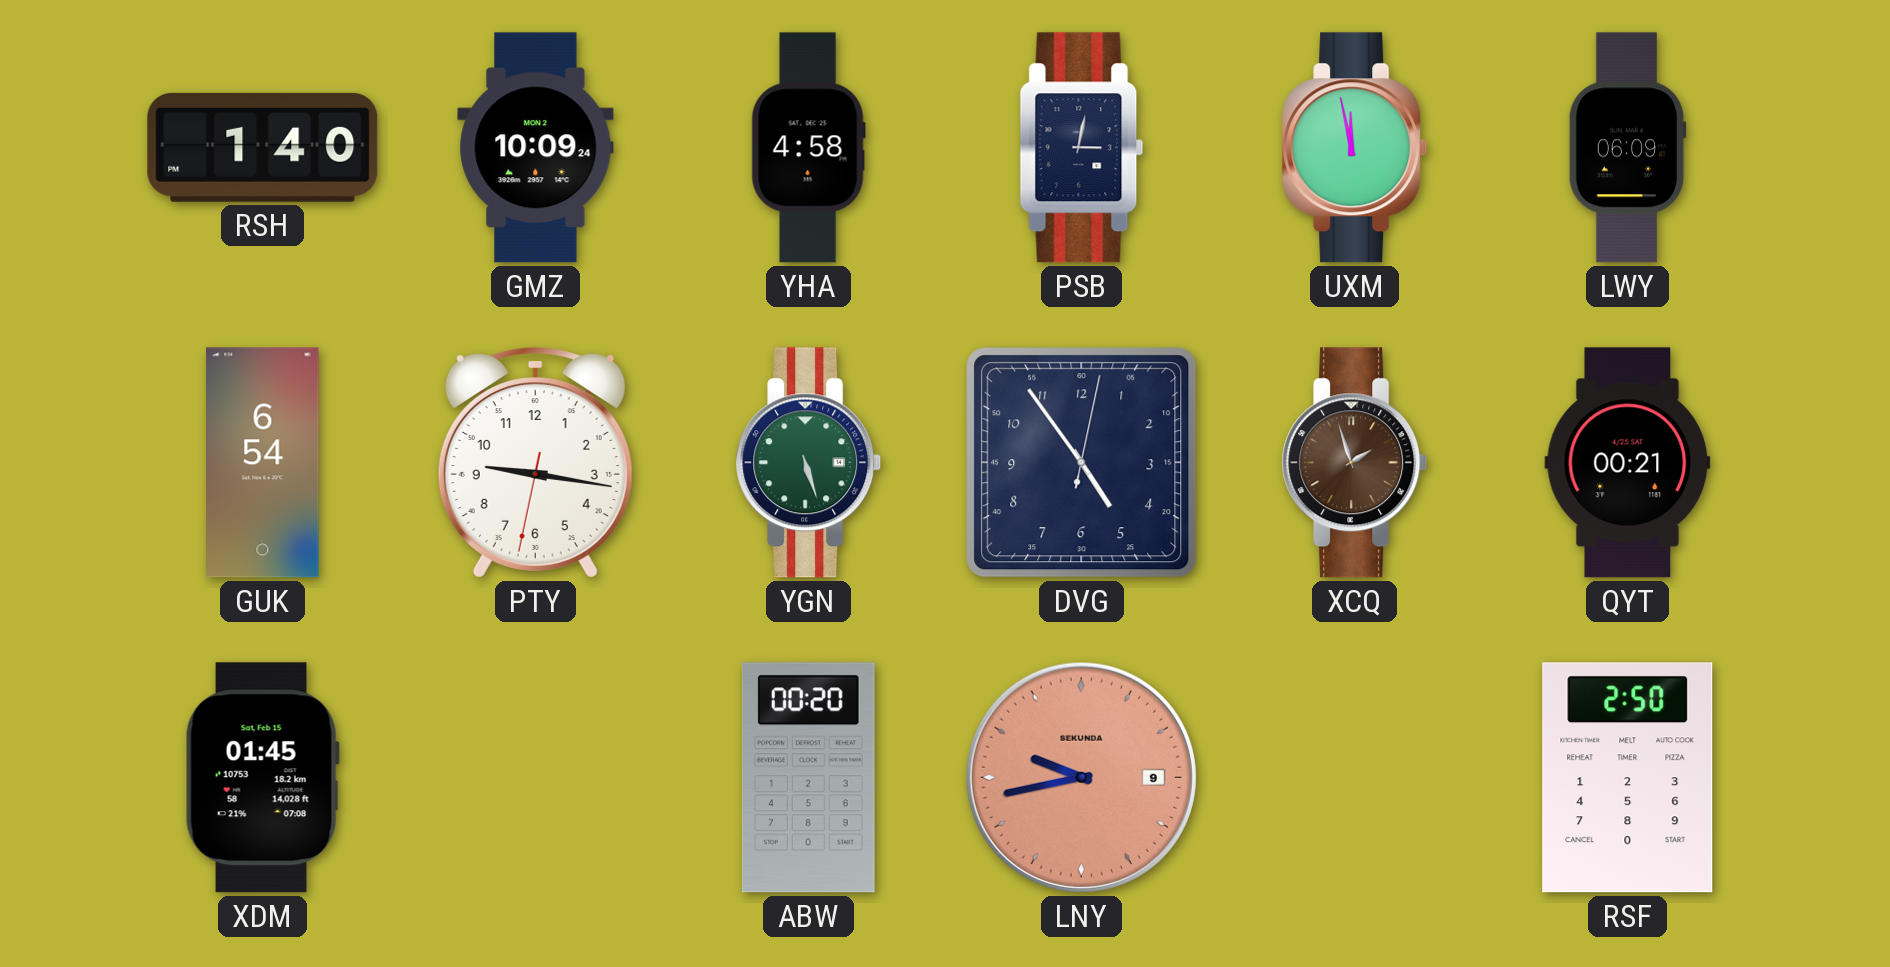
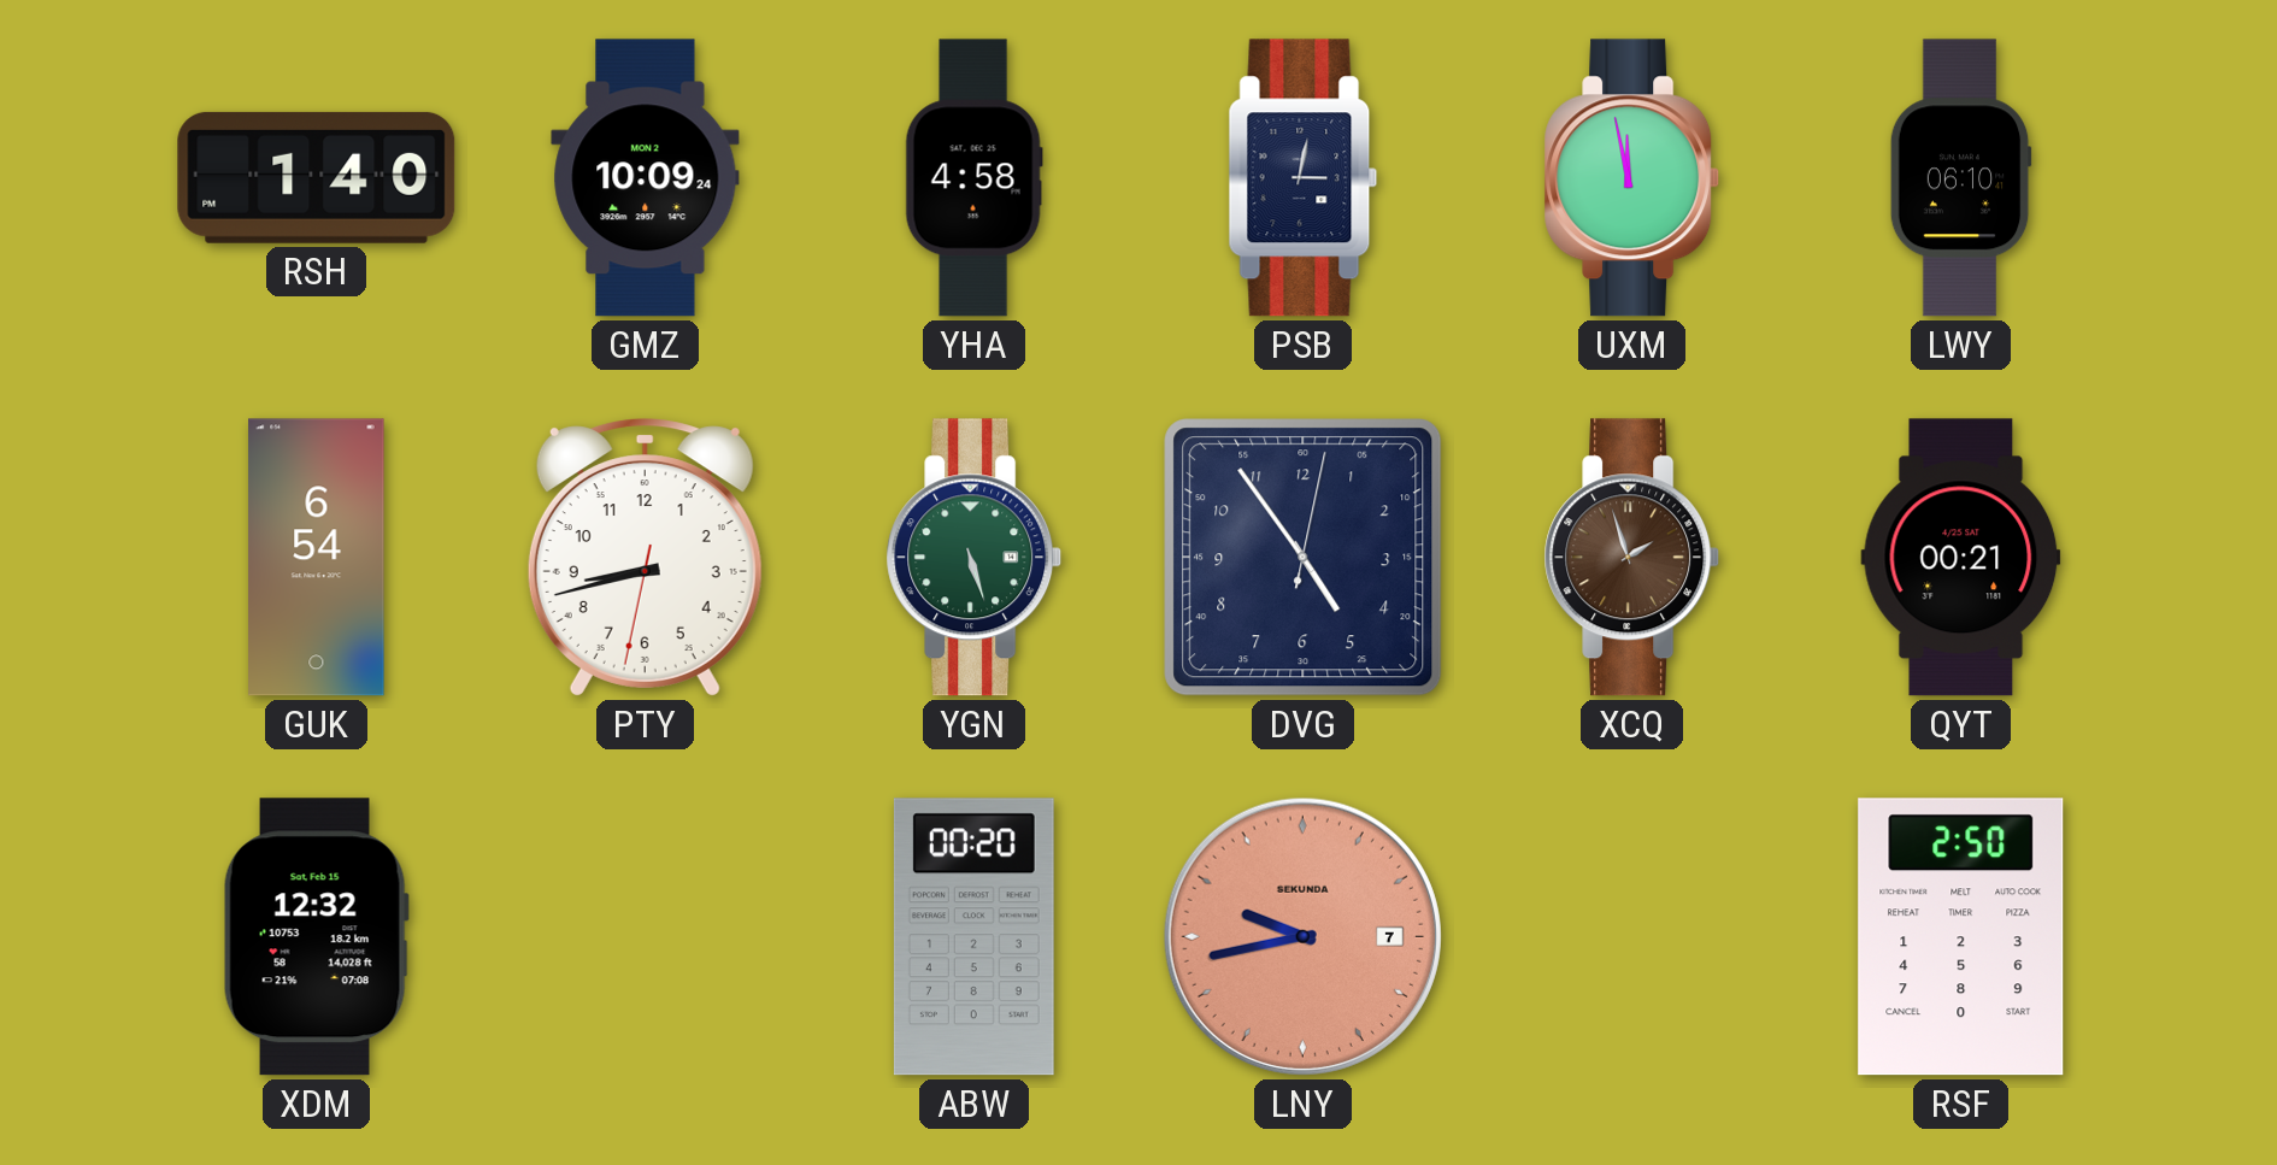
LWY: 06:09 -> 06:10
PTY: 9:16 -> 8:42
XDM: 01:45 -> 12:32
LNY date: 9 -> 7
